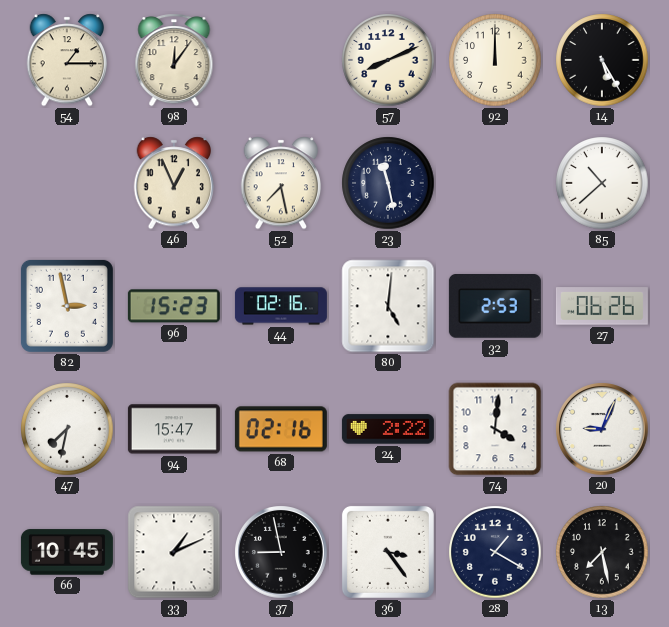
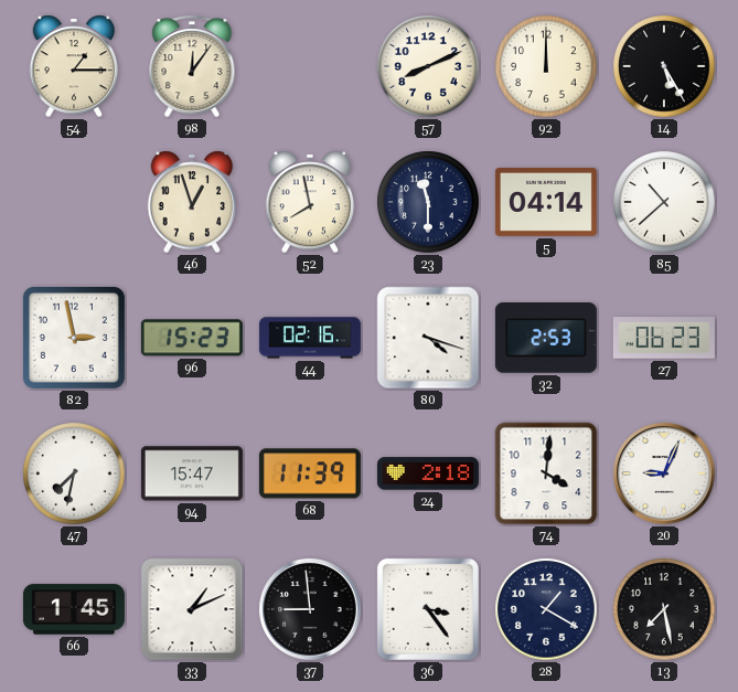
46: 12:56 -> 12:57
52: 7:28 -> 7:58
23: 11:28 -> 11:30
5: none -> 04:14
80: 5:01 -> 4:18
27: 06:26 -> 06:23
68: 02:16 -> 11:39
24: 2:22 -> 2:18
66: 10:45 -> 1:45
37: 8:58 -> 8:59
